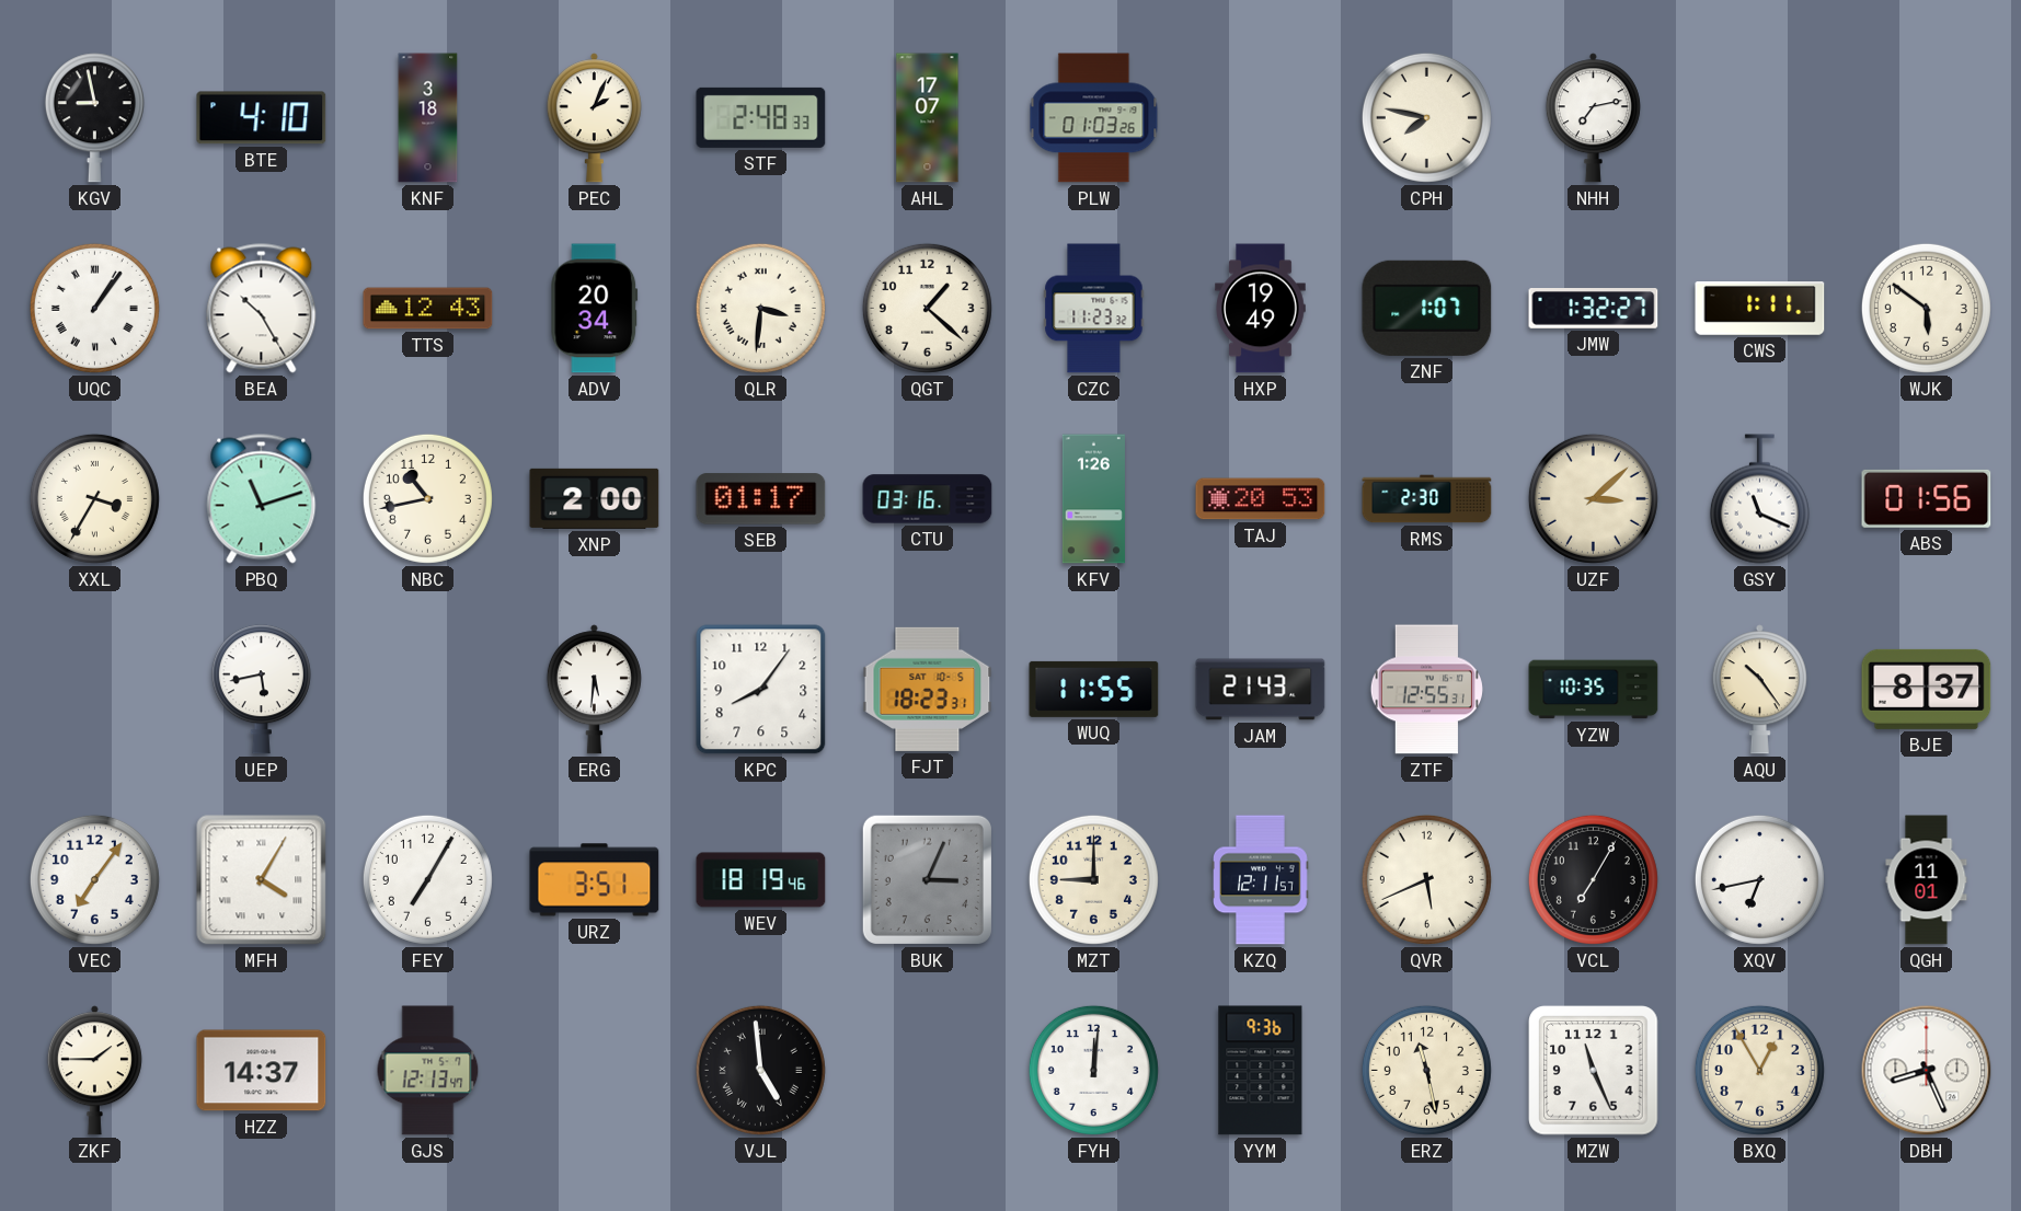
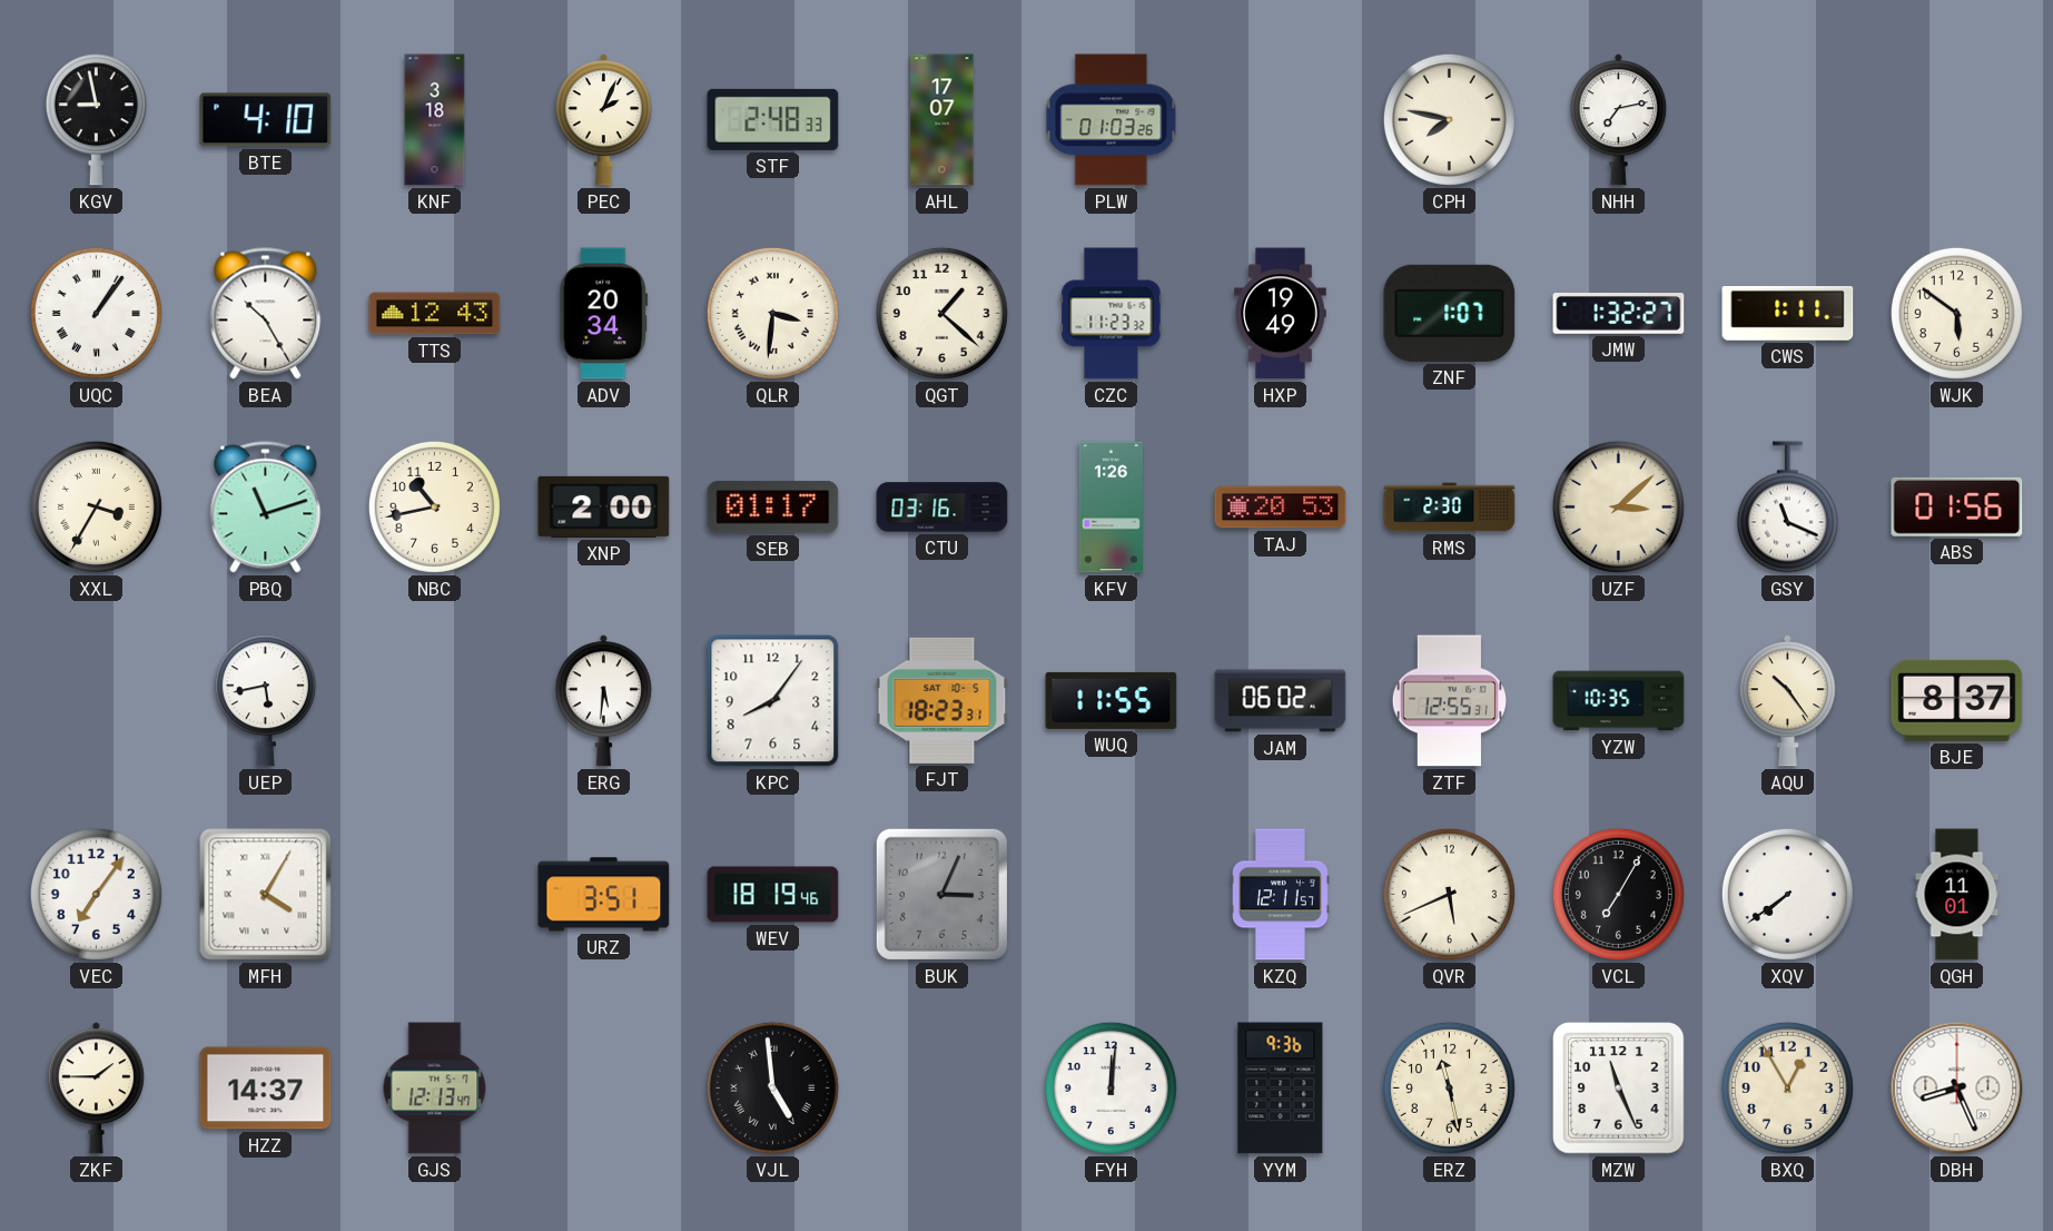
JAM: 21:43 -> 06:02
FEY: 7:05 -> none
MZT: 9:00 -> none
XQV: 6:43 -> 7:39
